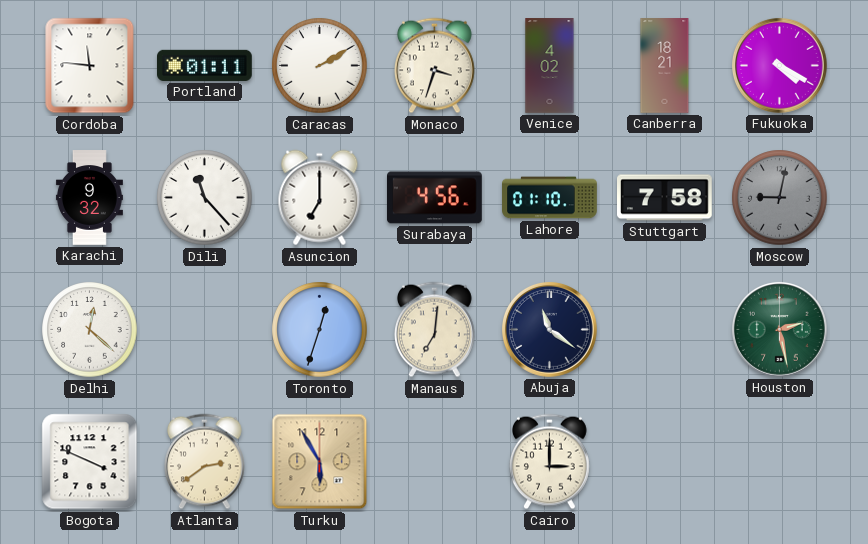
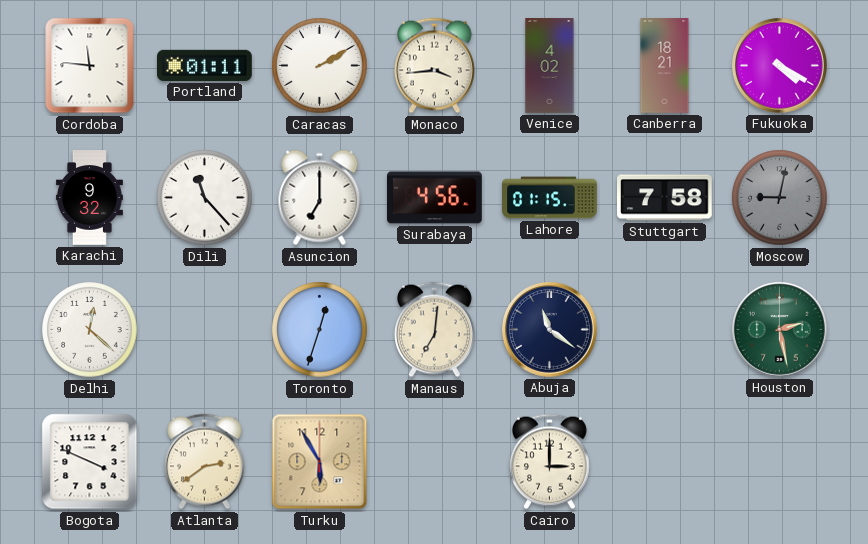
Monaco: 3:33 -> 3:44
Lahore: 01:10 -> 01:15
